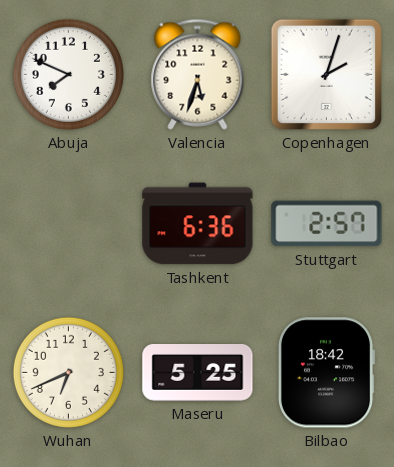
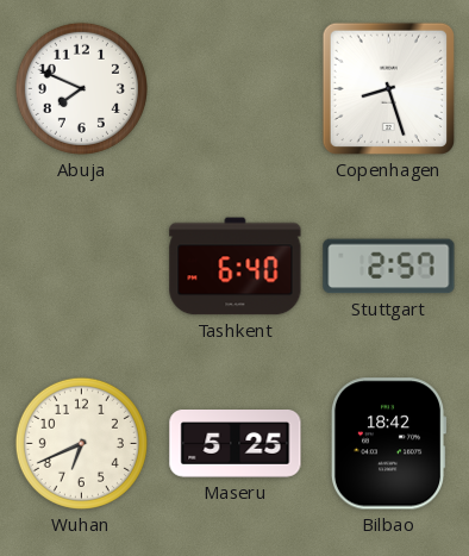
Valencia: 5:33 -> none
Copenhagen: 2:03 -> 8:27
Tashkent: 6:36 -> 6:40
